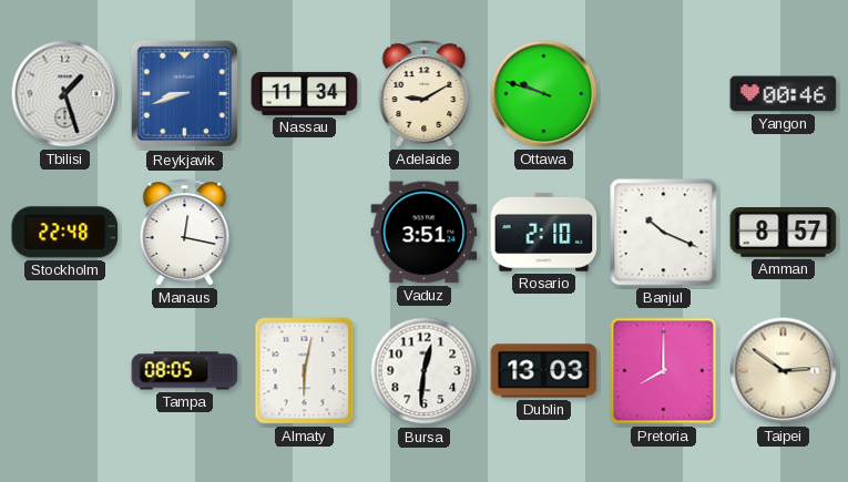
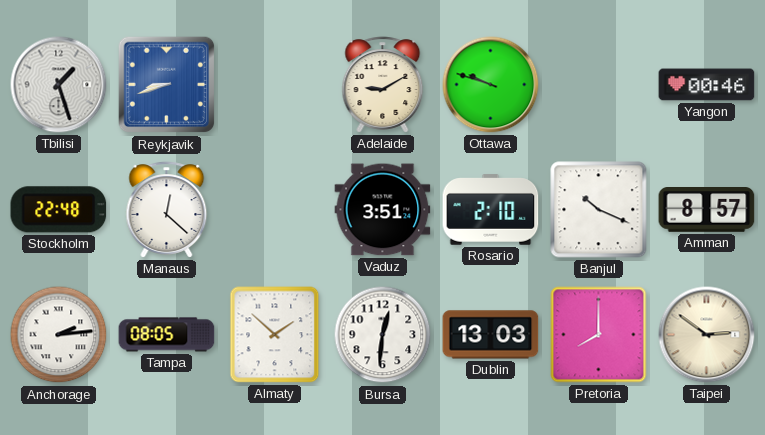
Nassau: 11:34 -> none
Manaus: 12:17 -> 12:22
Anchorage: none -> 2:14
Almaty: 6:02 -> 1:52
